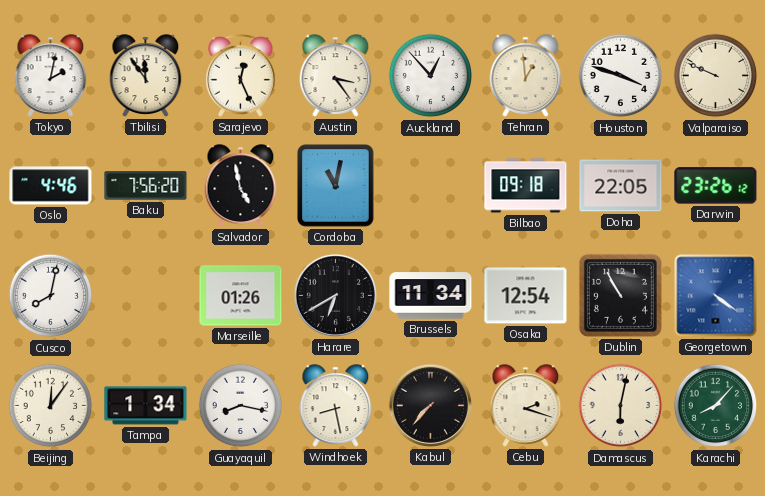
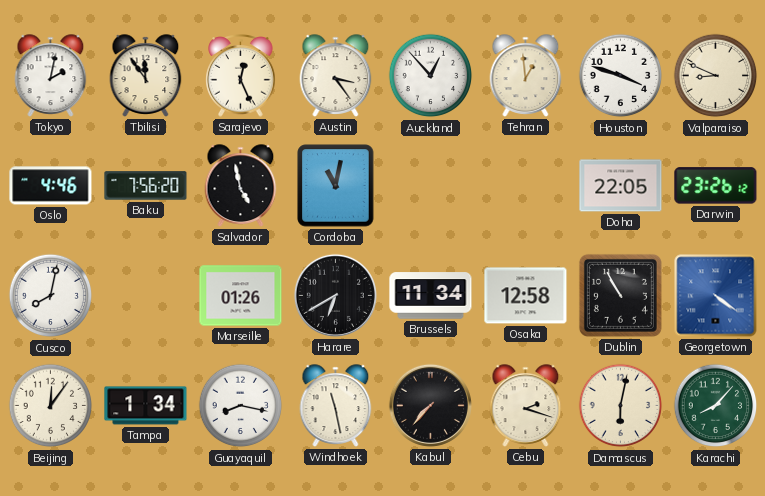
Valparaiso: 9:49 -> 8:49
Bilbao: 09:18 -> none
Osaka: 12:54 -> 12:58
Windhoek: 8:28 -> 11:28
